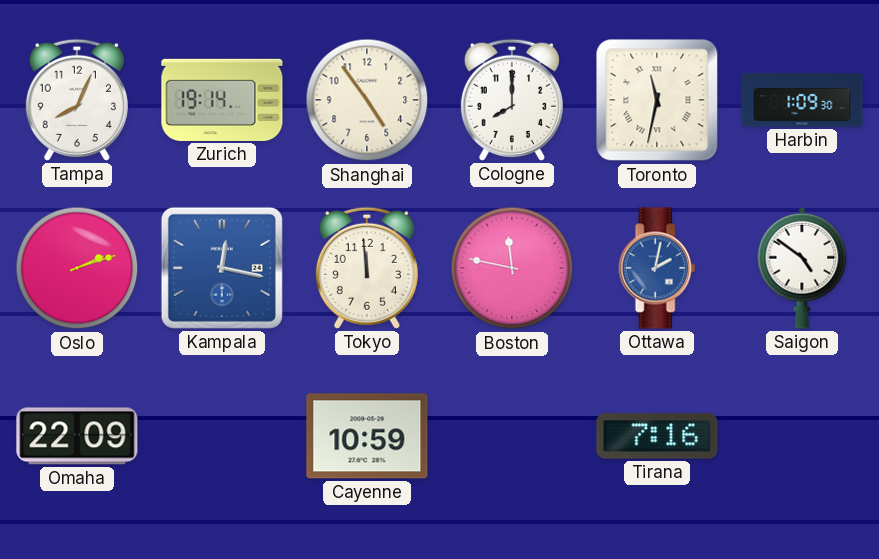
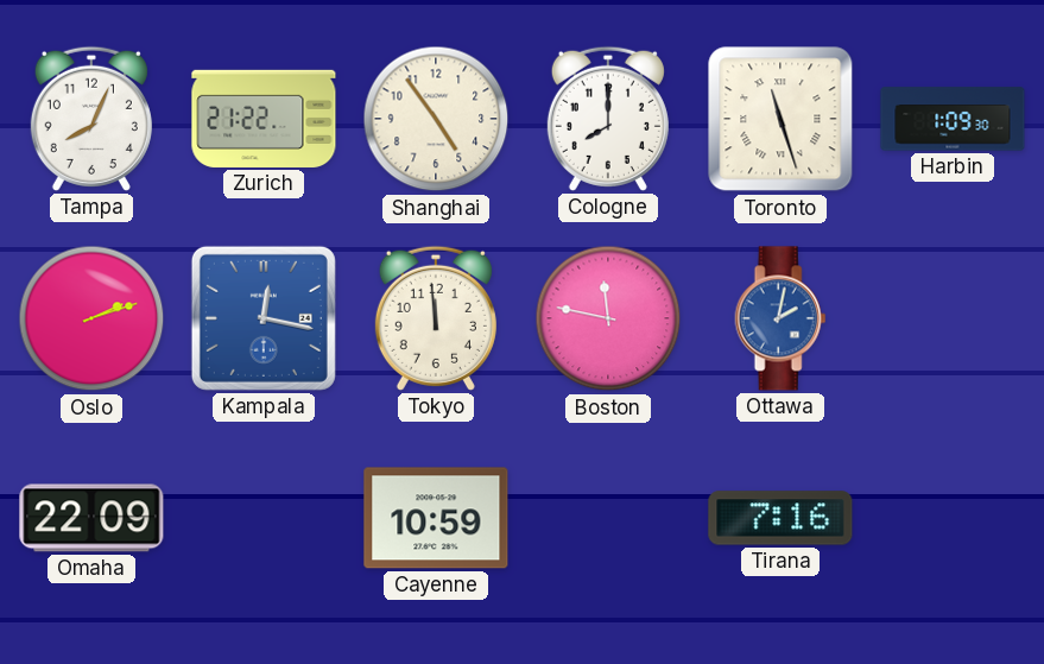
Zurich: 19:14 -> 21:22
Toronto: 11:32 -> 11:27
Saigon: 4:51 -> none
